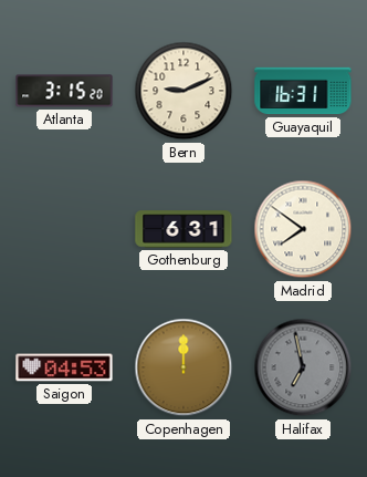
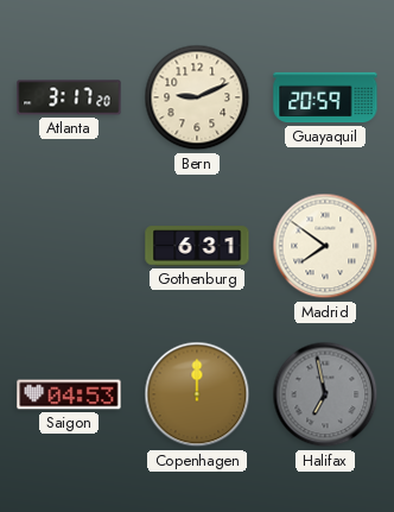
Atlanta: 3:15 -> 3:17
Guayaquil: 16:31 -> 20:59
